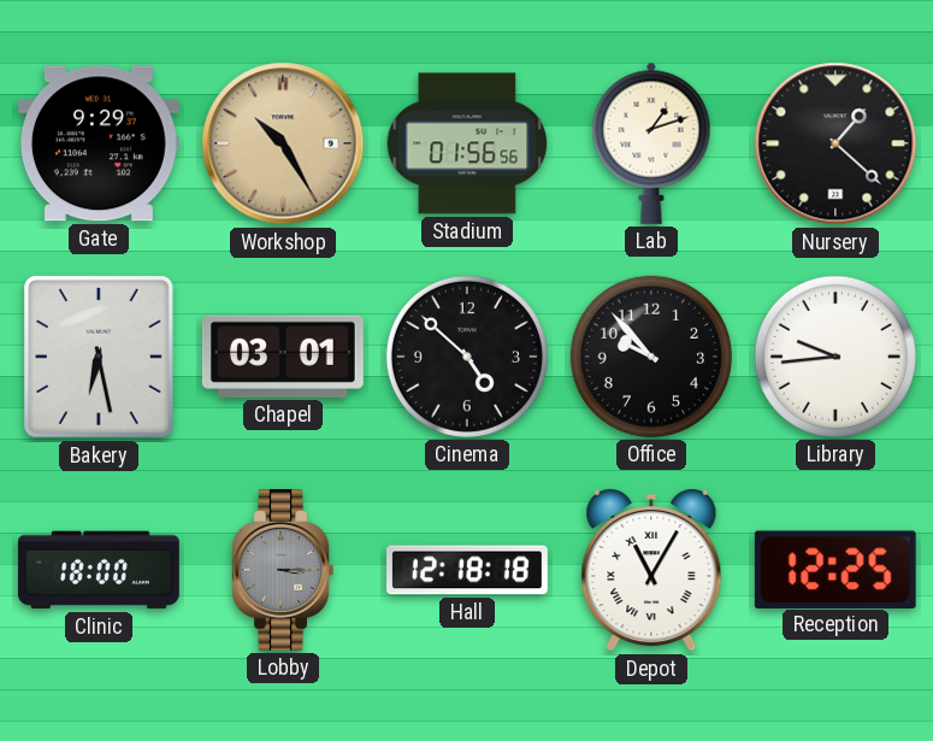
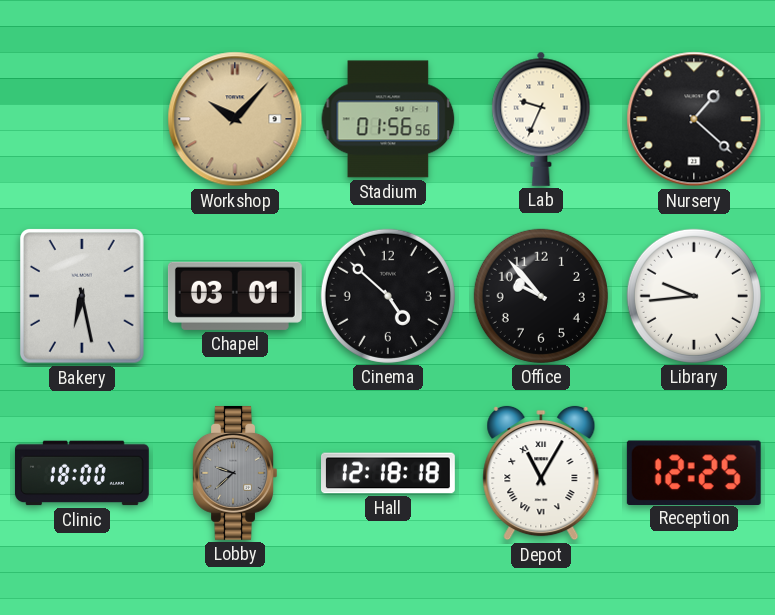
Gate: 9:29 -> none
Workshop: 10:25 -> 10:07
Lab: 1:12 -> 9:34
Lobby: 3:15 -> 9:38
